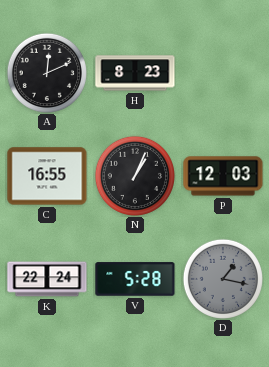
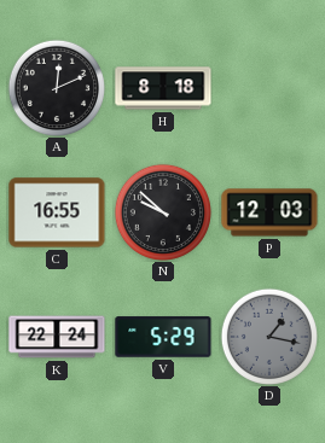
H: 8:23 -> 8:18
N: 1:04 -> 9:52
V: 5:28 -> 5:29
